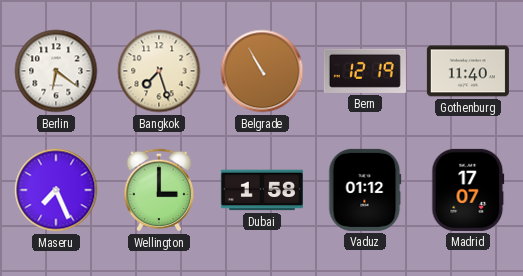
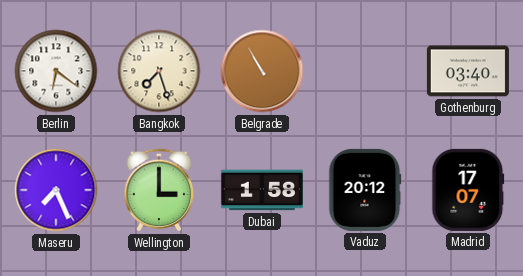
Bern: 12:19 -> none
Gothenburg: 11:40 -> 03:40
Vaduz: 01:12 -> 20:12
